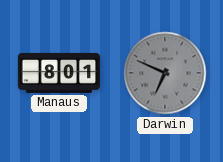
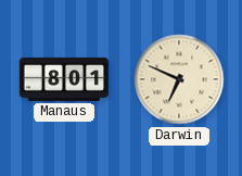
Darwin dial: grey -> cream
